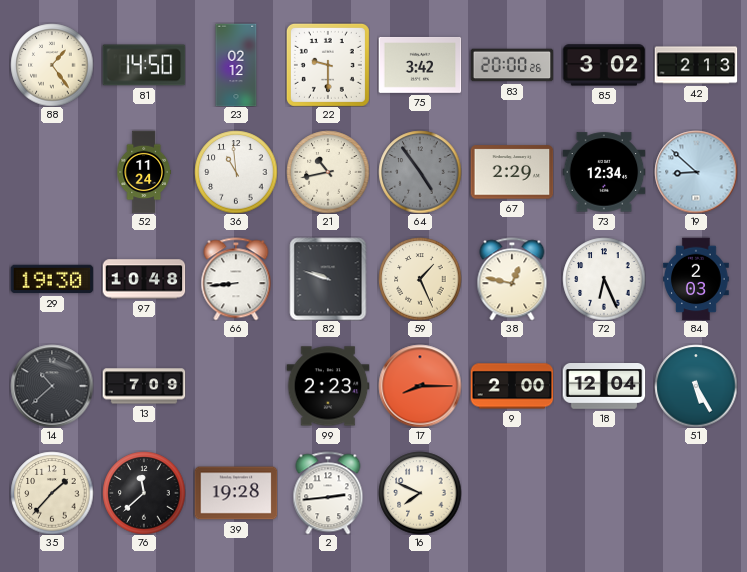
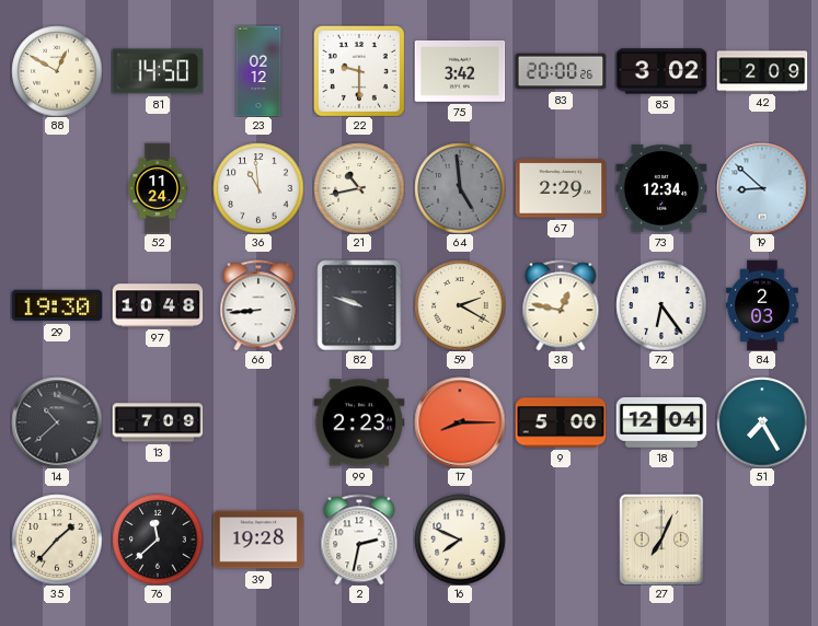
88: 1:24 -> 12:50
42: 2:13 -> 2:09
64: 4:54 -> 4:59
59: 1:26 -> 2:20
72: 6:26 -> 6:24
9: 2:00 -> 5:00
51: 5:25 -> 7:25
2: 2:44 -> 2:32
27: none -> 7:04
